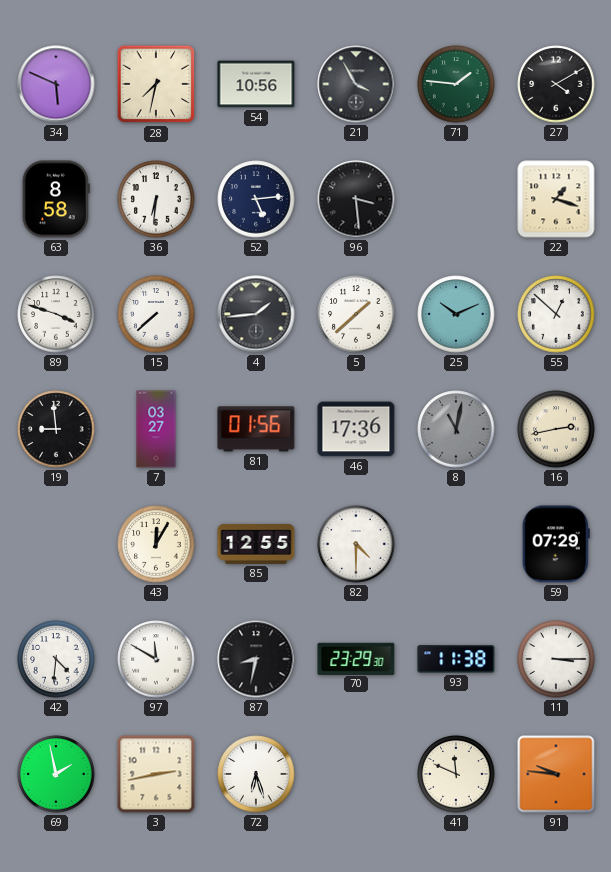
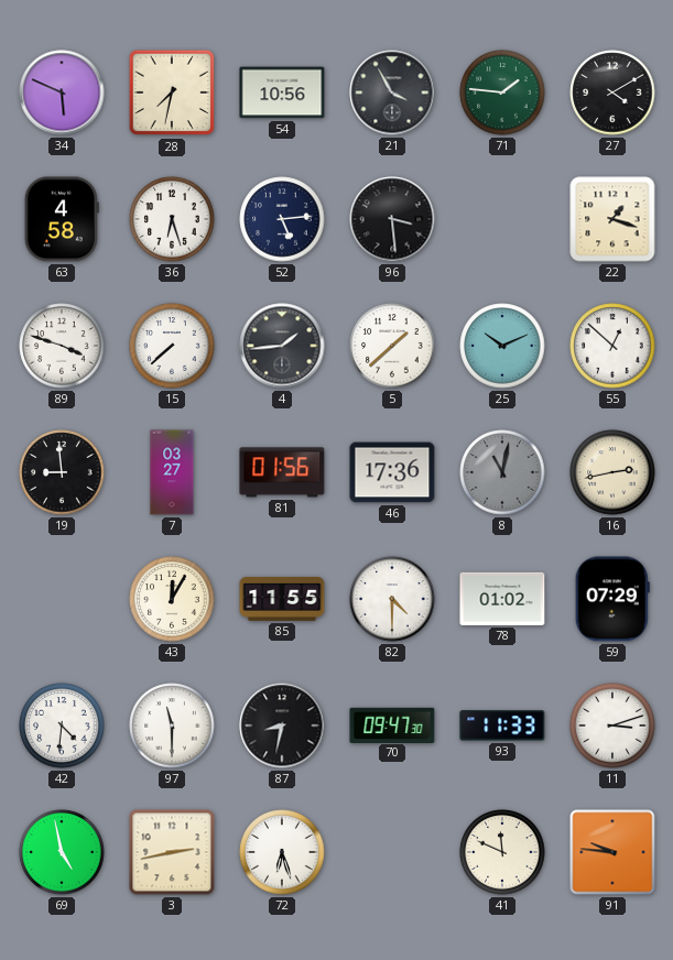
63: 8:58 -> 4:58
36: 6:31 -> 6:27
85: 12:55 -> 11:55
78: none -> 01:02
97: 11:50 -> 11:30
70: 23:29 -> 09:47
93: 11:38 -> 11:33
11: 3:15 -> 3:12
69: 1:58 -> 4:58
